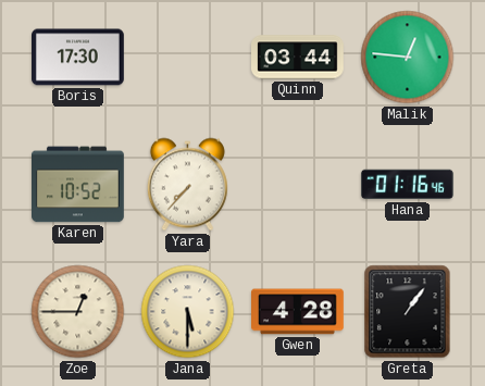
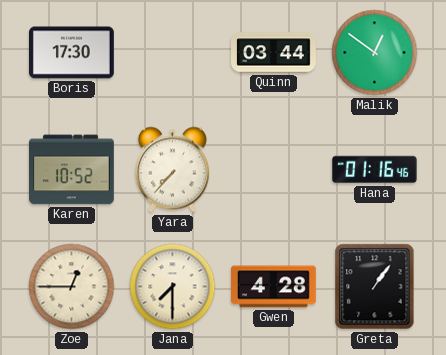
Malik: 12:46 -> 12:51
Jana: 5:30 -> 7:30
